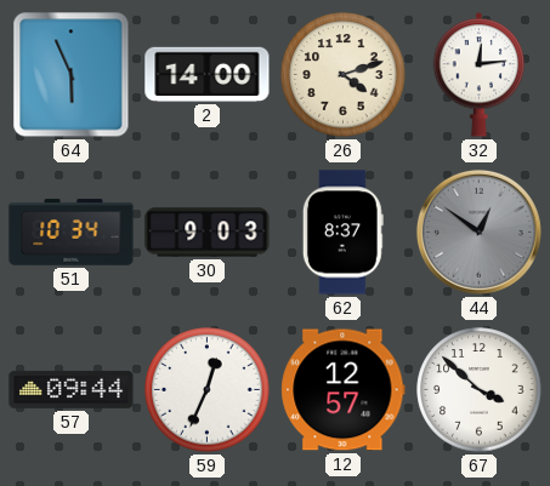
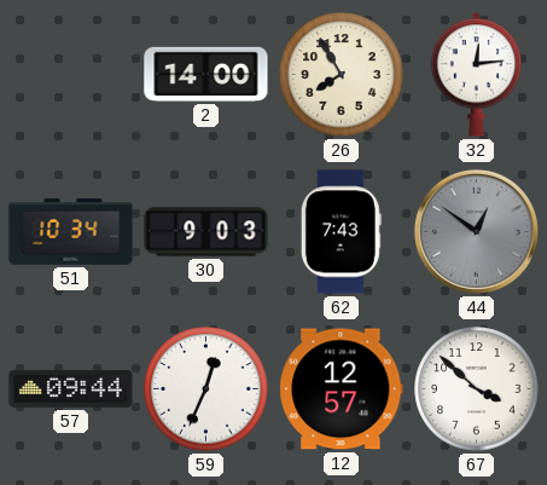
64: 5:56 -> none
26: 4:12 -> 7:55
62: 8:37 -> 7:43
